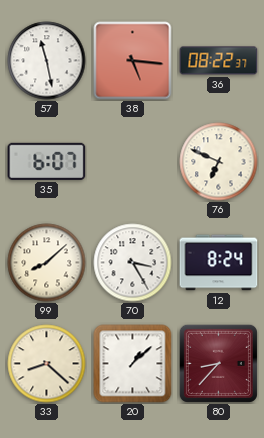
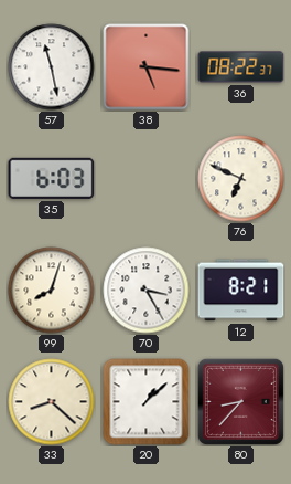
35: 6:07 -> 6:03
99: 8:08 -> 8:03
12: 8:24 -> 8:21
